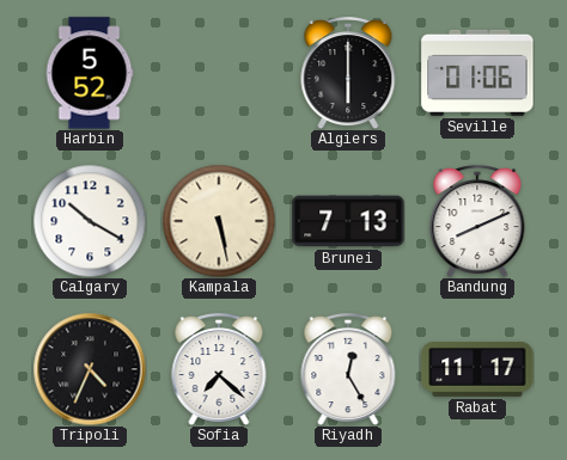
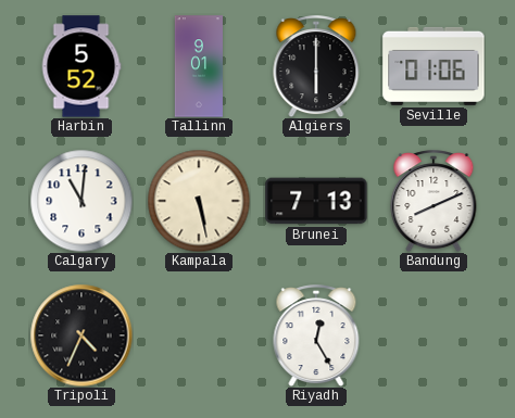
Tallinn: none -> 9:01
Calgary: 10:20 -> 11:01
Sofia: 7:22 -> none
Rabat: 11:17 -> none
